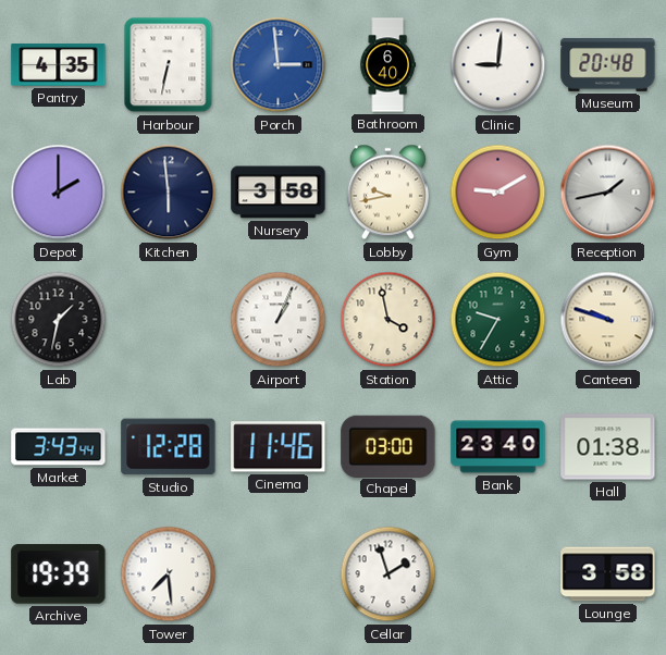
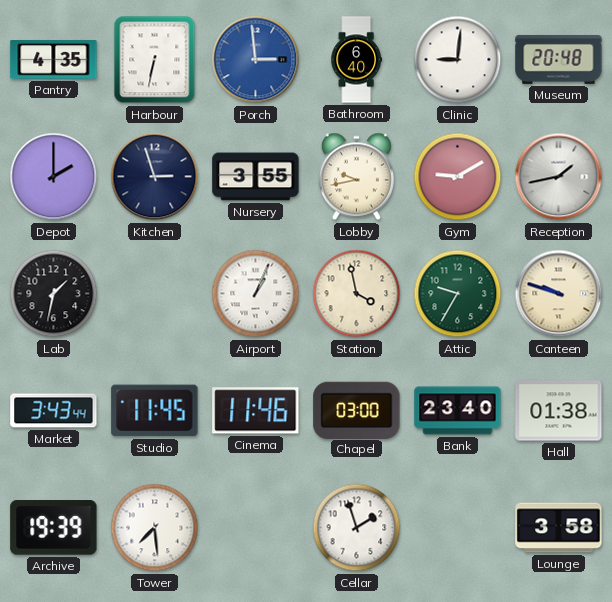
Kitchen: 5:59 -> 2:57
Nursery: 3:58 -> 3:55
Studio: 12:28 -> 11:45
